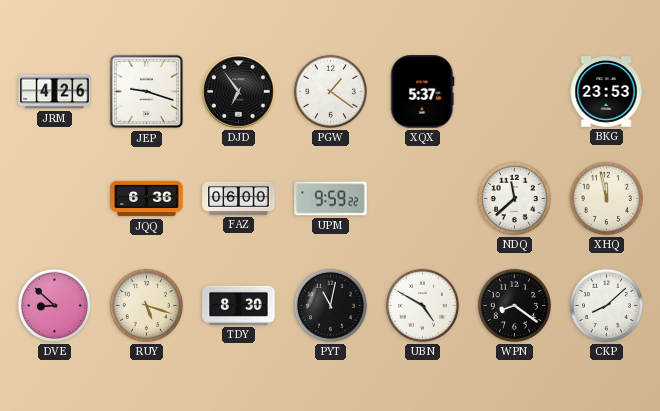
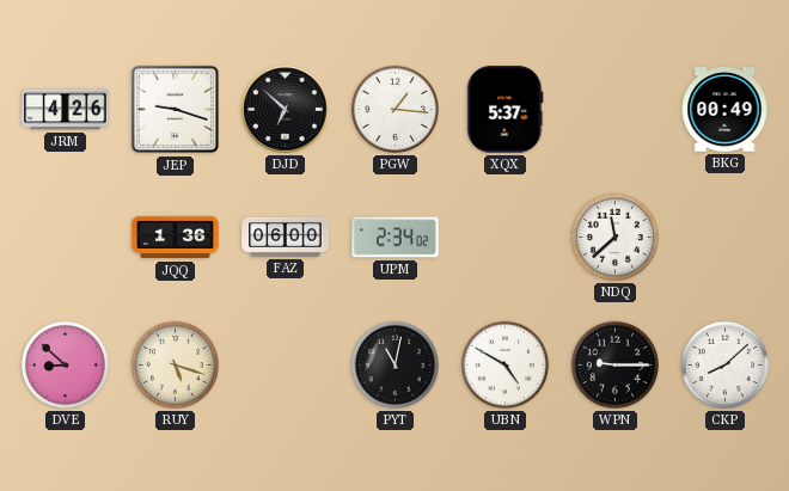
DJD: 6:54 -> 6:52
PGW: 1:21 -> 1:16
BKG: 23:53 -> 00:49
JQQ: 6:36 -> 1:36
UPM: 9:59 -> 2:34
XHQ: 11:58 -> none
TDY: 8:30 -> none
WPN: 8:21 -> 9:15
